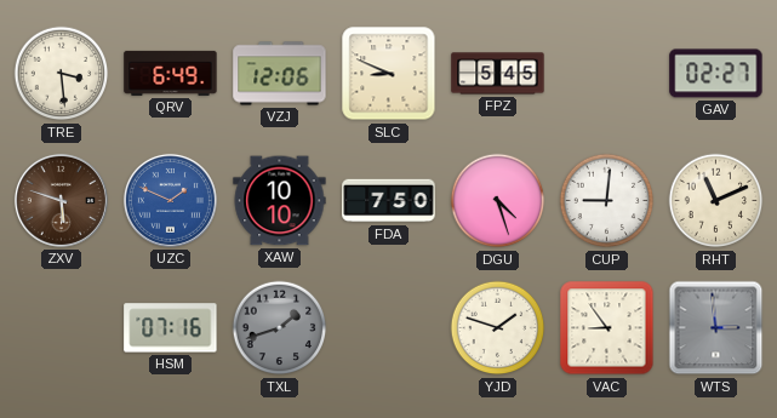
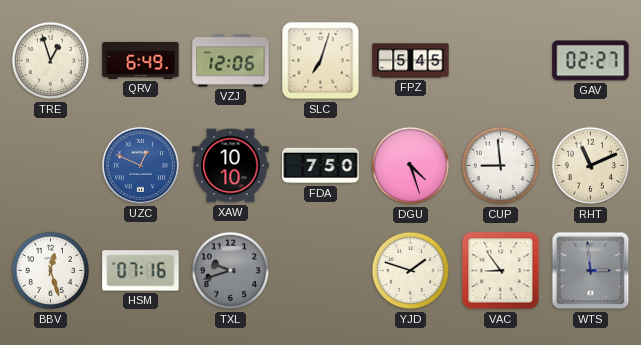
TRE: 3:29 -> 12:57
SLC: 8:49 -> 7:03
ZXV: 5:48 -> none
UZC: 1:49 -> 12:49
CUP: 9:01 -> 8:59
BBV: none -> 12:27
TXL: 1:42 -> 9:42
